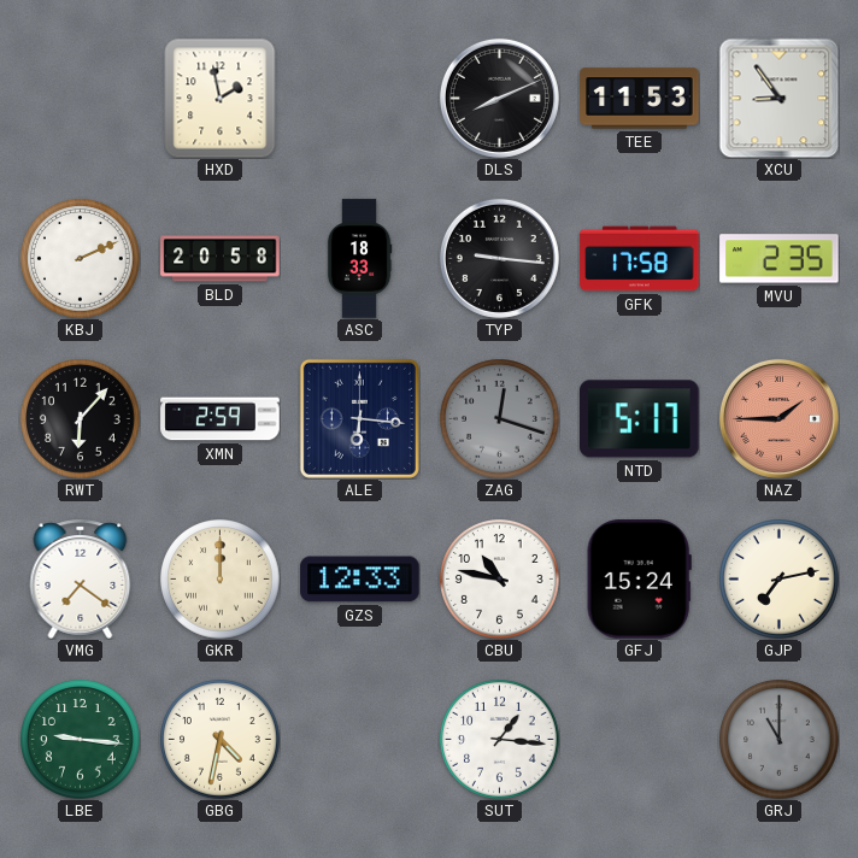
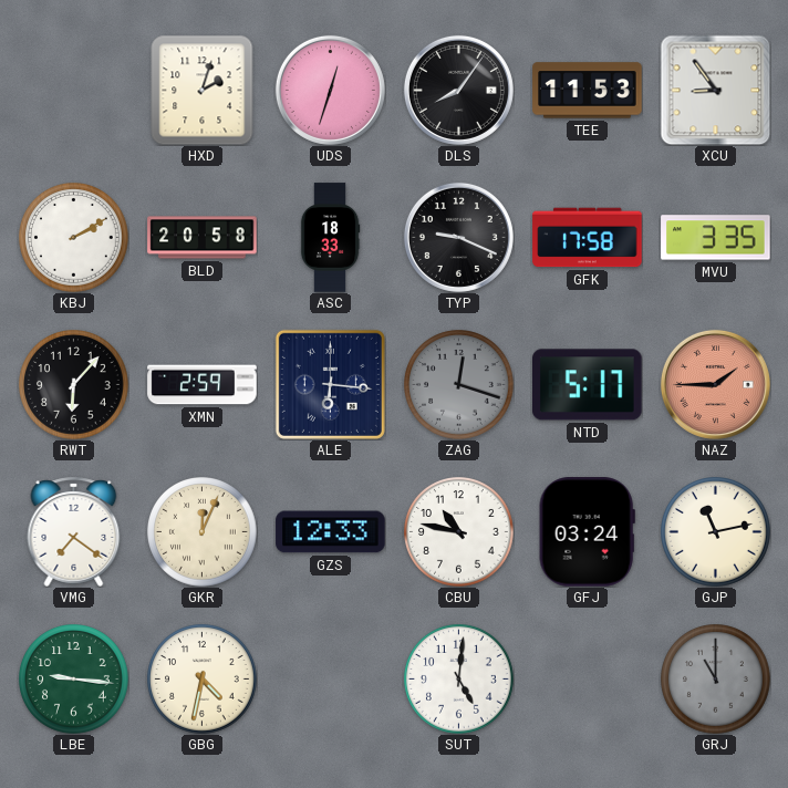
HXD: 1:58 -> 2:03
UDS: none -> 12:33
DLS: 8:11 -> 8:06
KBJ: 2:11 -> 2:10
TYP: 9:16 -> 9:19
MVU: 2:35 -> 3:35
GKR: 12:00 -> 12:04
GFJ: 15:24 -> 03:24
GJP: 7:13 -> 11:13
SUT: 1:16 -> 5:01
